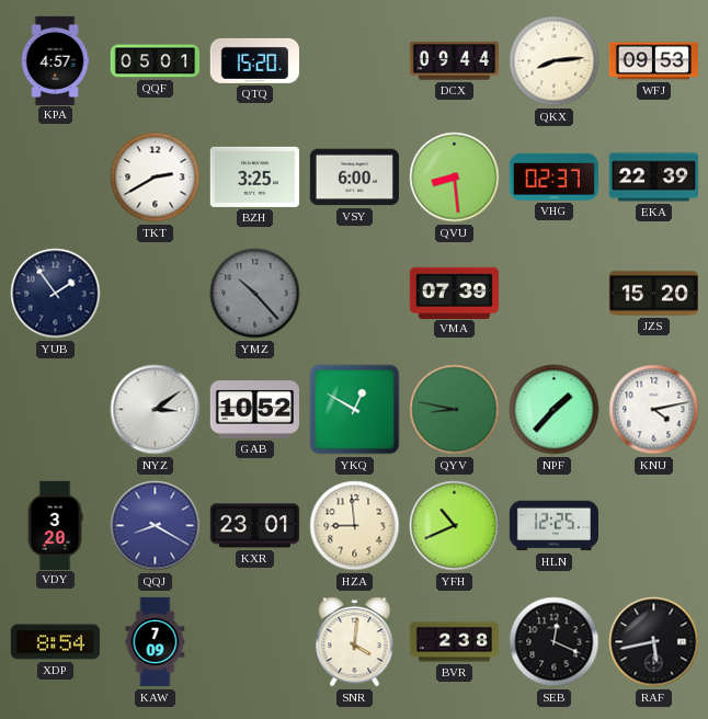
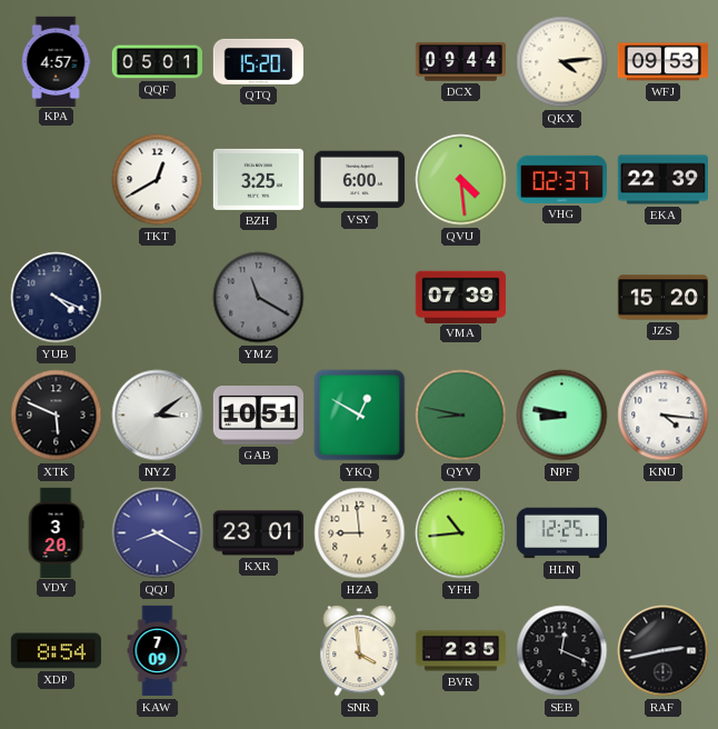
QKX: 8:14 -> 4:14
TKT: 2:40 -> 12:40
QVU: 8:29 -> 4:29
YUB: 1:54 -> 4:19
YMZ: 10:23 -> 11:20
XTK: none -> 5:49
GAB: 10:52 -> 10:51
NPF: 1:37 -> 8:47
KNU: 4:13 -> 4:16
YFH: 10:41 -> 10:44
SNR: 4:01 -> 3:59
BVR: 2:38 -> 2:35
RAF: 5:43 -> 2:43
